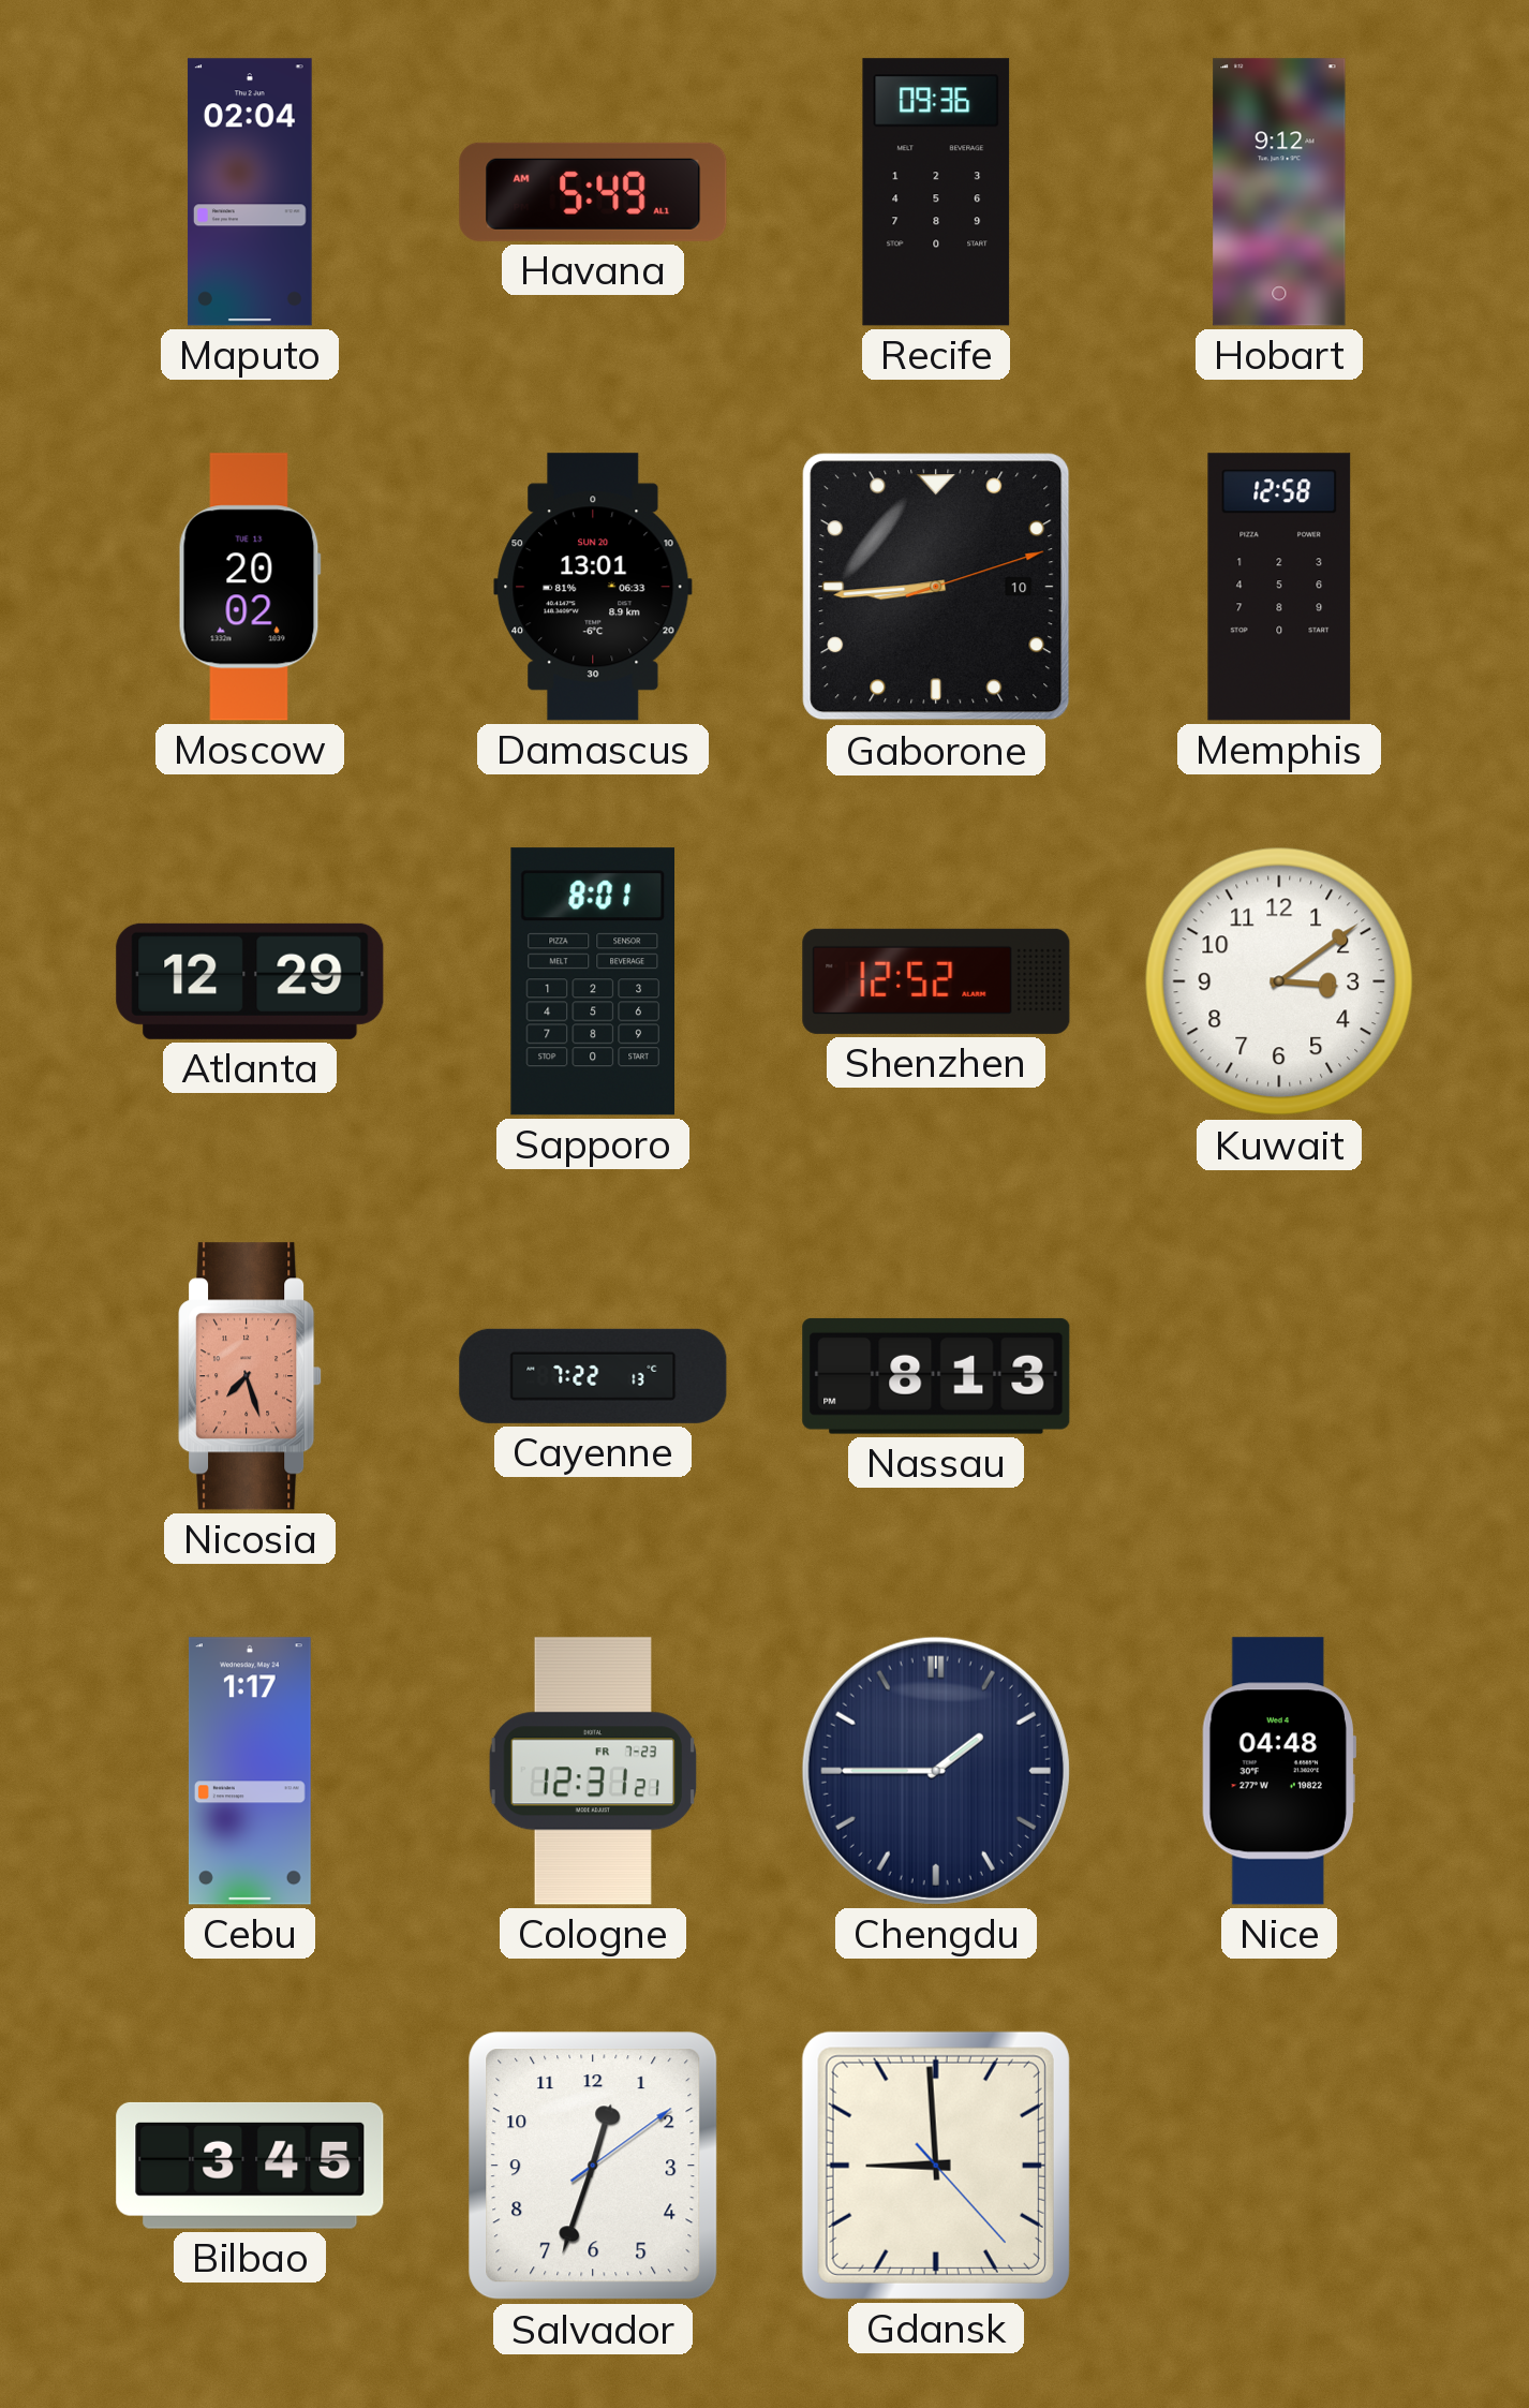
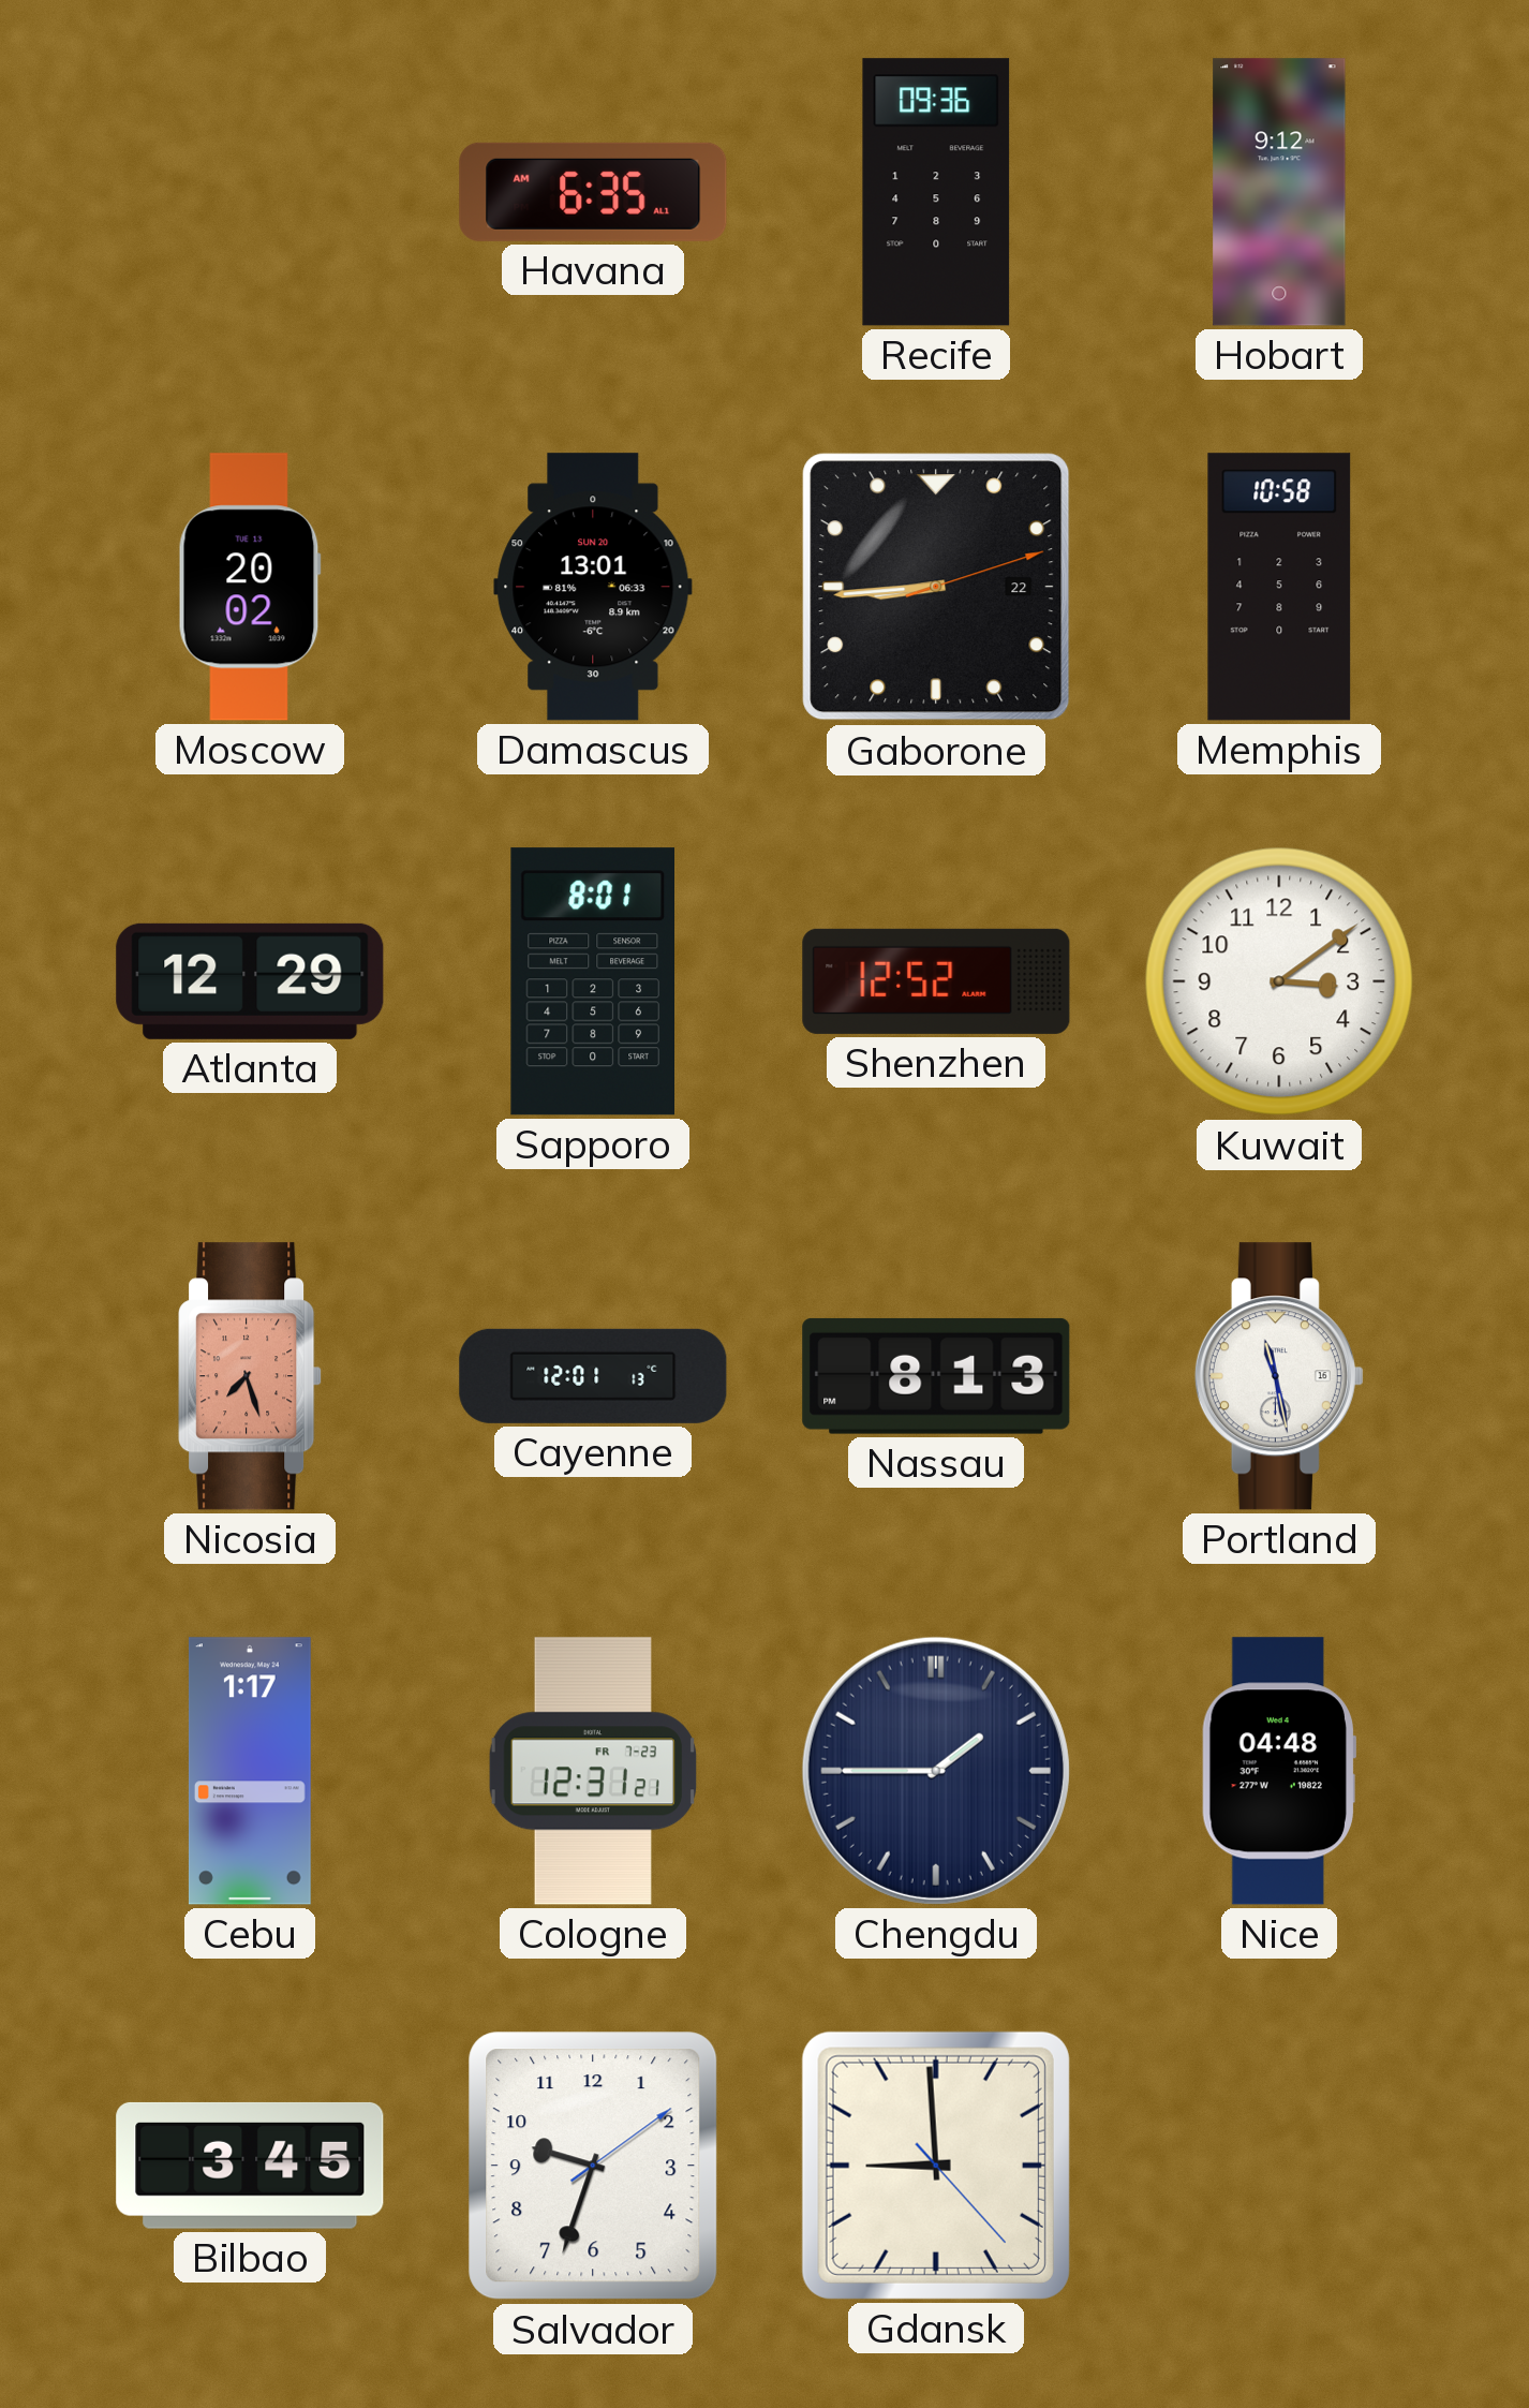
Maputo: 02:04 -> none
Havana: 5:49 -> 6:35
Gaborone date: 10 -> 22
Memphis: 12:58 -> 10:58
Cayenne: 7:22 -> 12:01
Portland: none -> 11:28
Salvador: 12:33 -> 9:33
